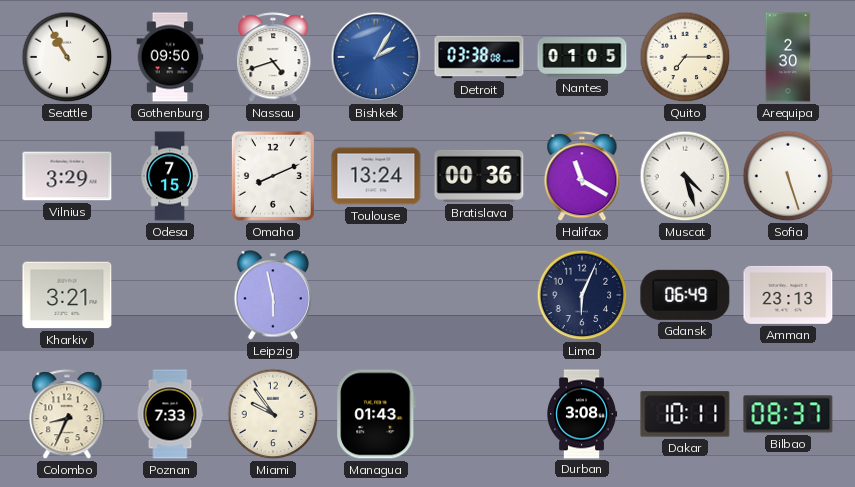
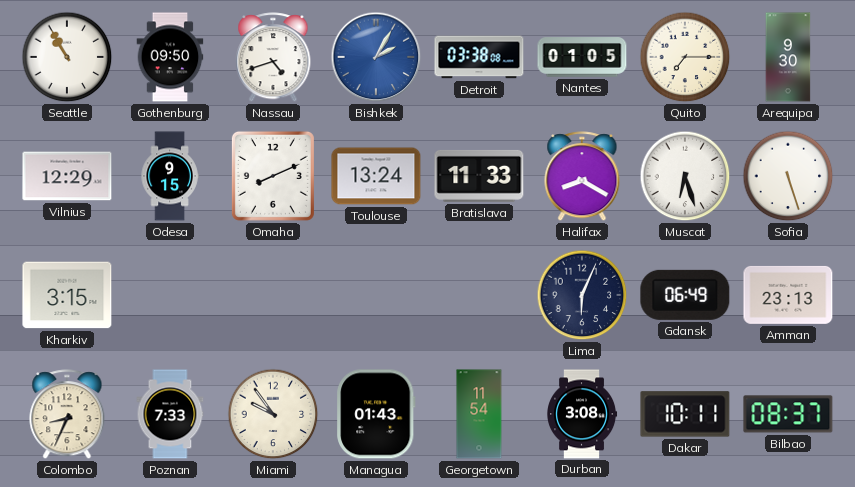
Arequipa: 2:30 -> 9:30
Vilnius: 3:29 -> 12:29
Odesa: 7:15 -> 9:15
Bratislava: 00:36 -> 11:33
Halifax: 11:20 -> 8:20
Muscat: 4:27 -> 6:27
Kharkiv: 3:21 -> 3:15
Leipzig: 5:58 -> none
Georgetown: none -> 11:54
